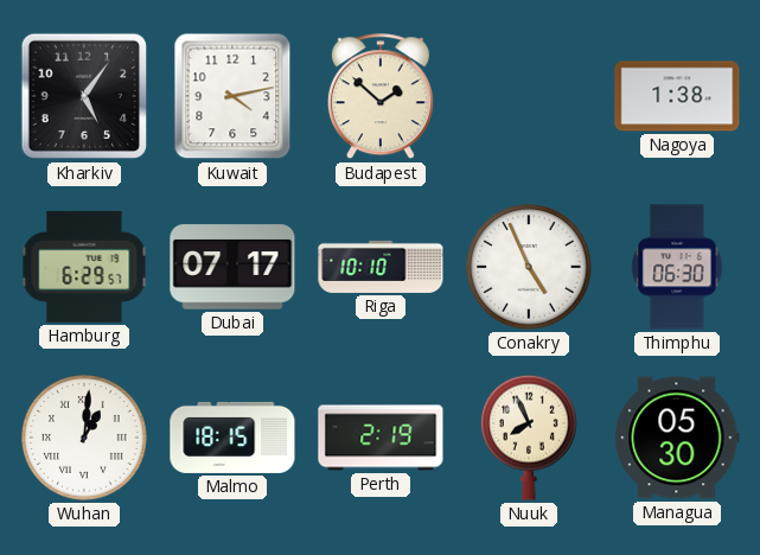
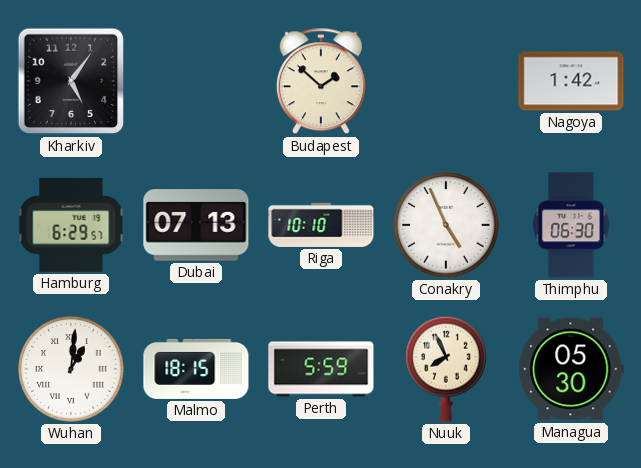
Kuwait: 4:13 -> none
Nagoya: 1:38 -> 1:42
Dubai: 07:17 -> 07:13
Perth: 2:19 -> 5:59
